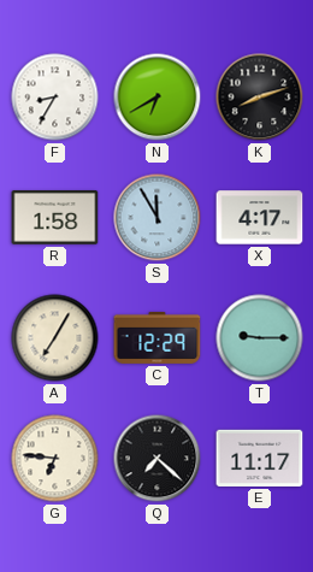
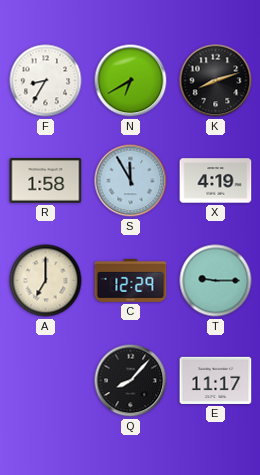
X: 4:17 -> 4:19
A: 7:05 -> 7:00
G: 6:46 -> none
Q: 7:22 -> 8:07
